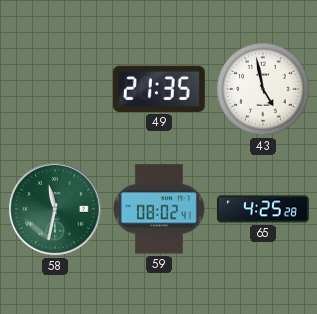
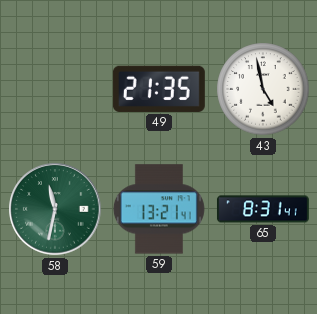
59: 08:02 -> 13:21
65: 4:25 -> 8:31
